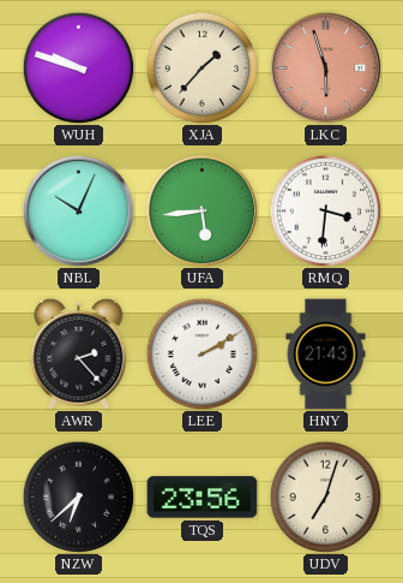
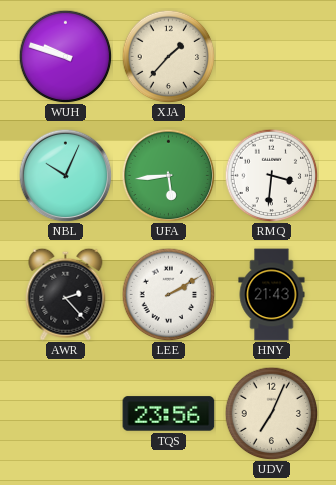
LKC: 5:57 -> none
NZW: 6:38 -> none
UDV: 7:03 -> 7:04
